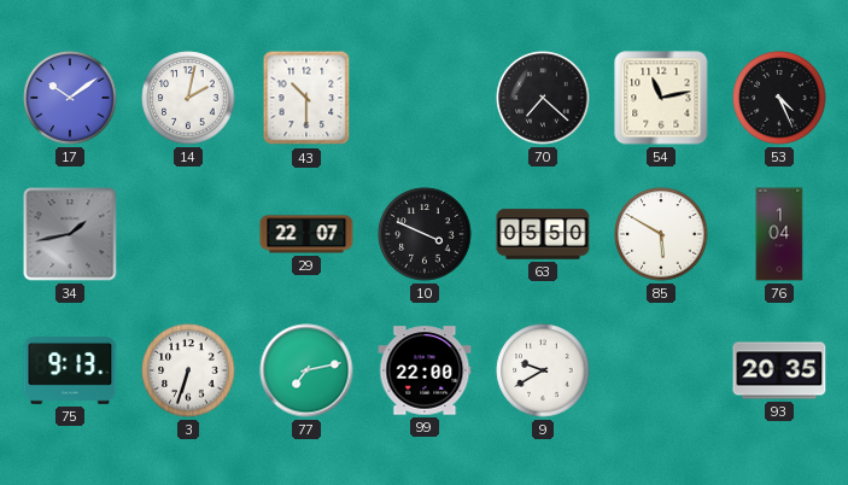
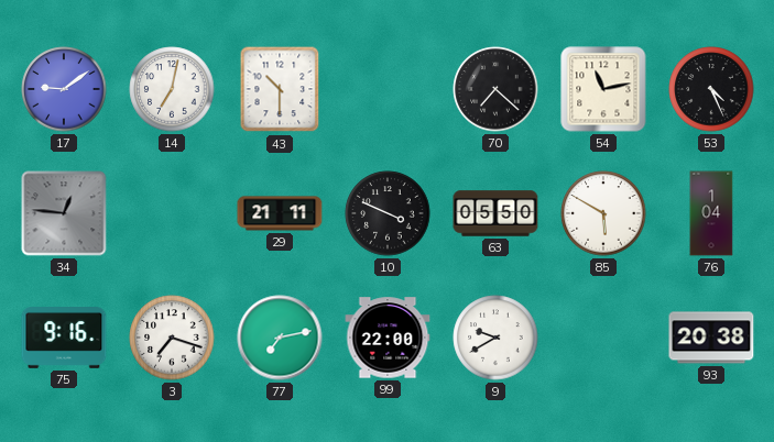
17: 10:09 -> 9:09
14: 2:02 -> 7:02
34: 1:43 -> 12:46
29: 22:07 -> 21:11
75: 9:13 -> 9:16
3: 6:33 -> 7:18
93: 20:35 -> 20:38
